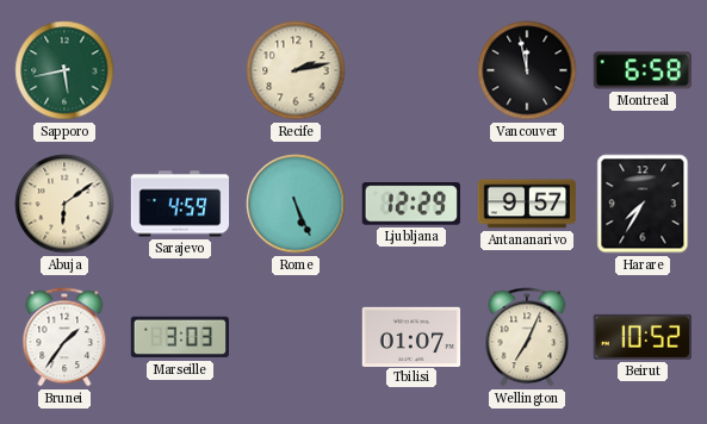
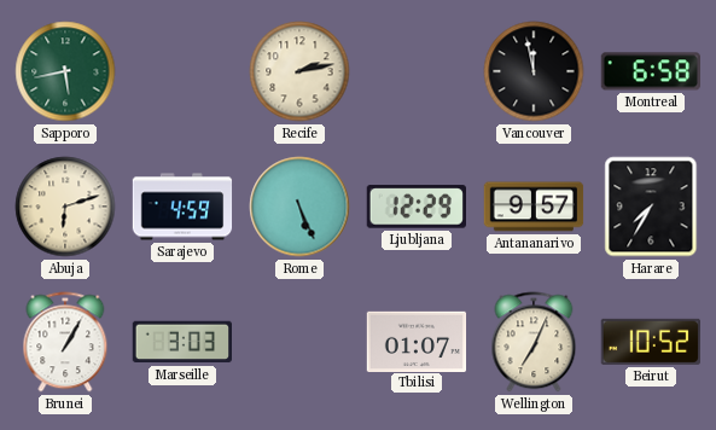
Abuja: 6:09 -> 6:12
Brunei: 1:36 -> 1:05
